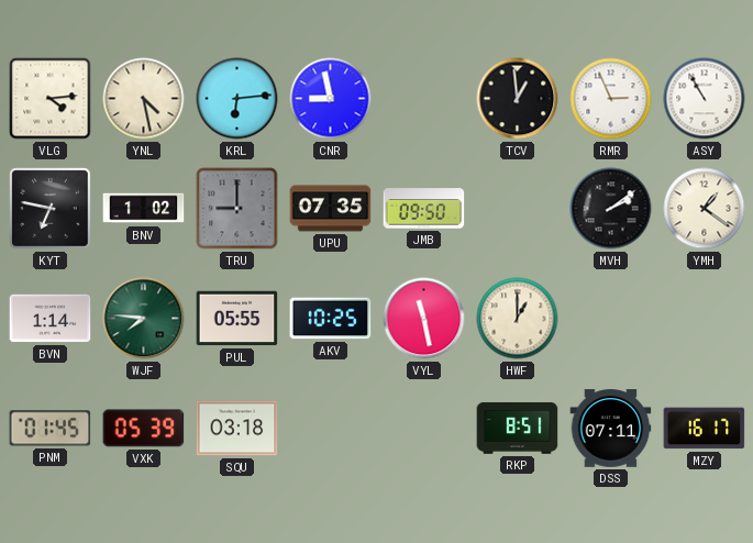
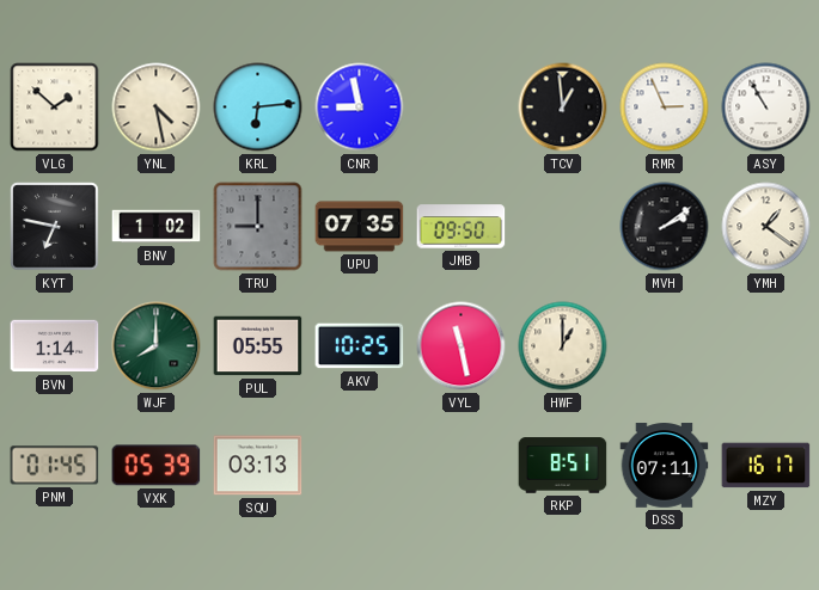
VLG: 4:14 -> 1:52
WJF: 7:46 -> 8:00
SQU: 03:18 -> 03:13
